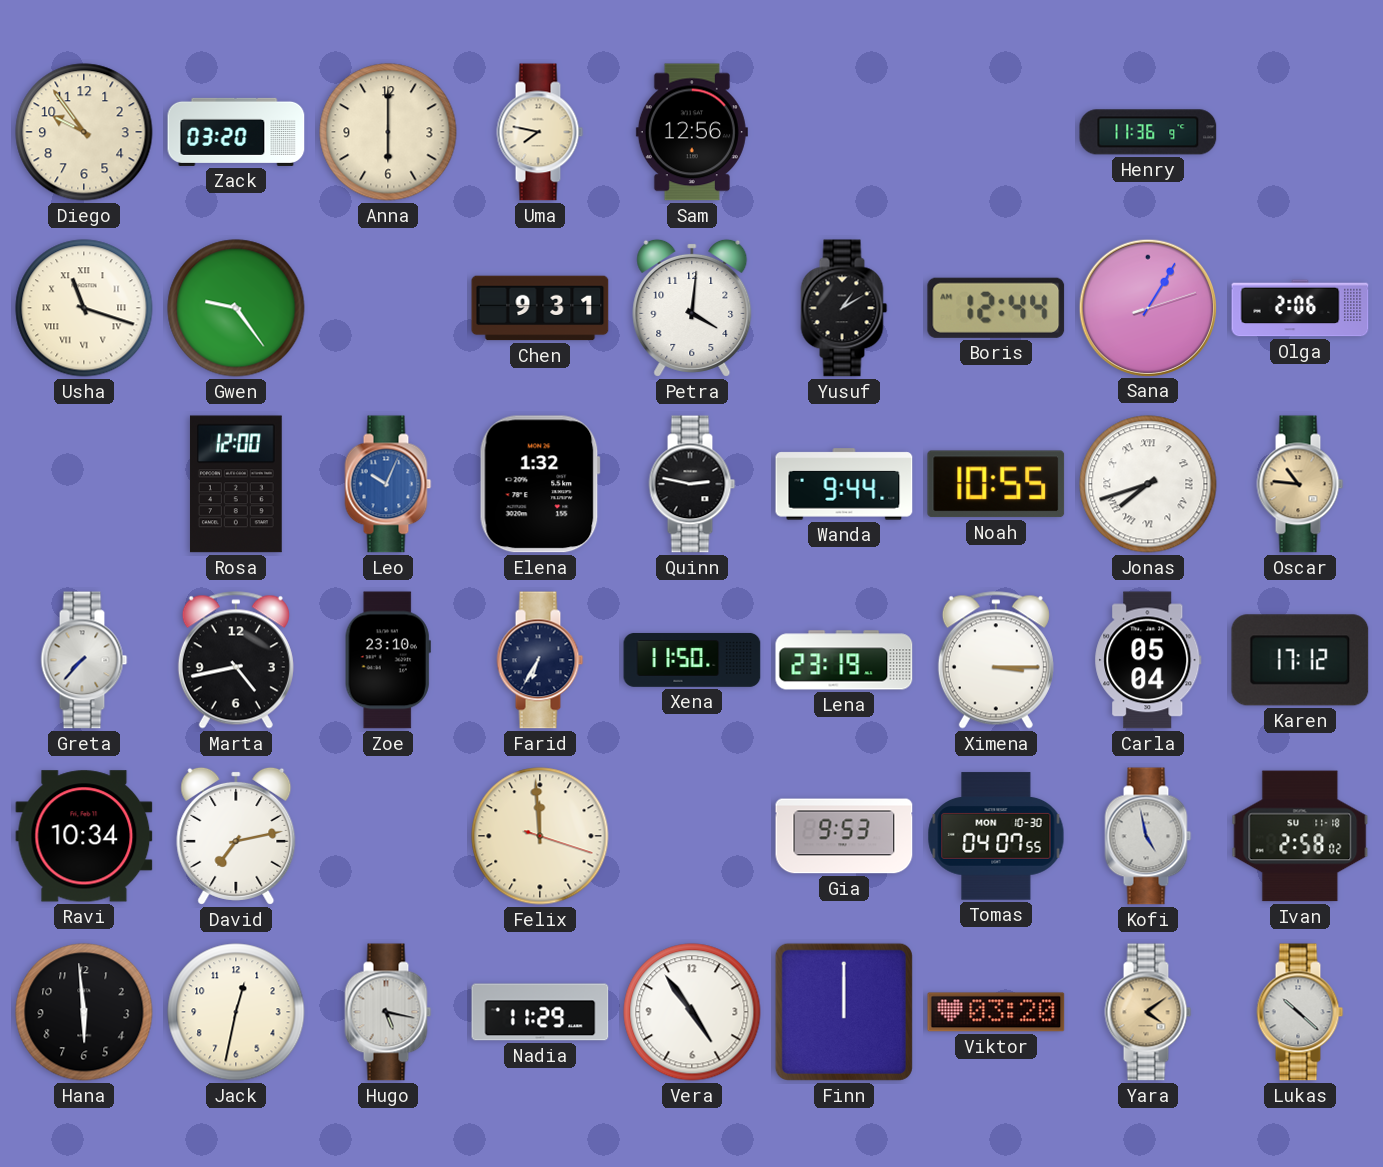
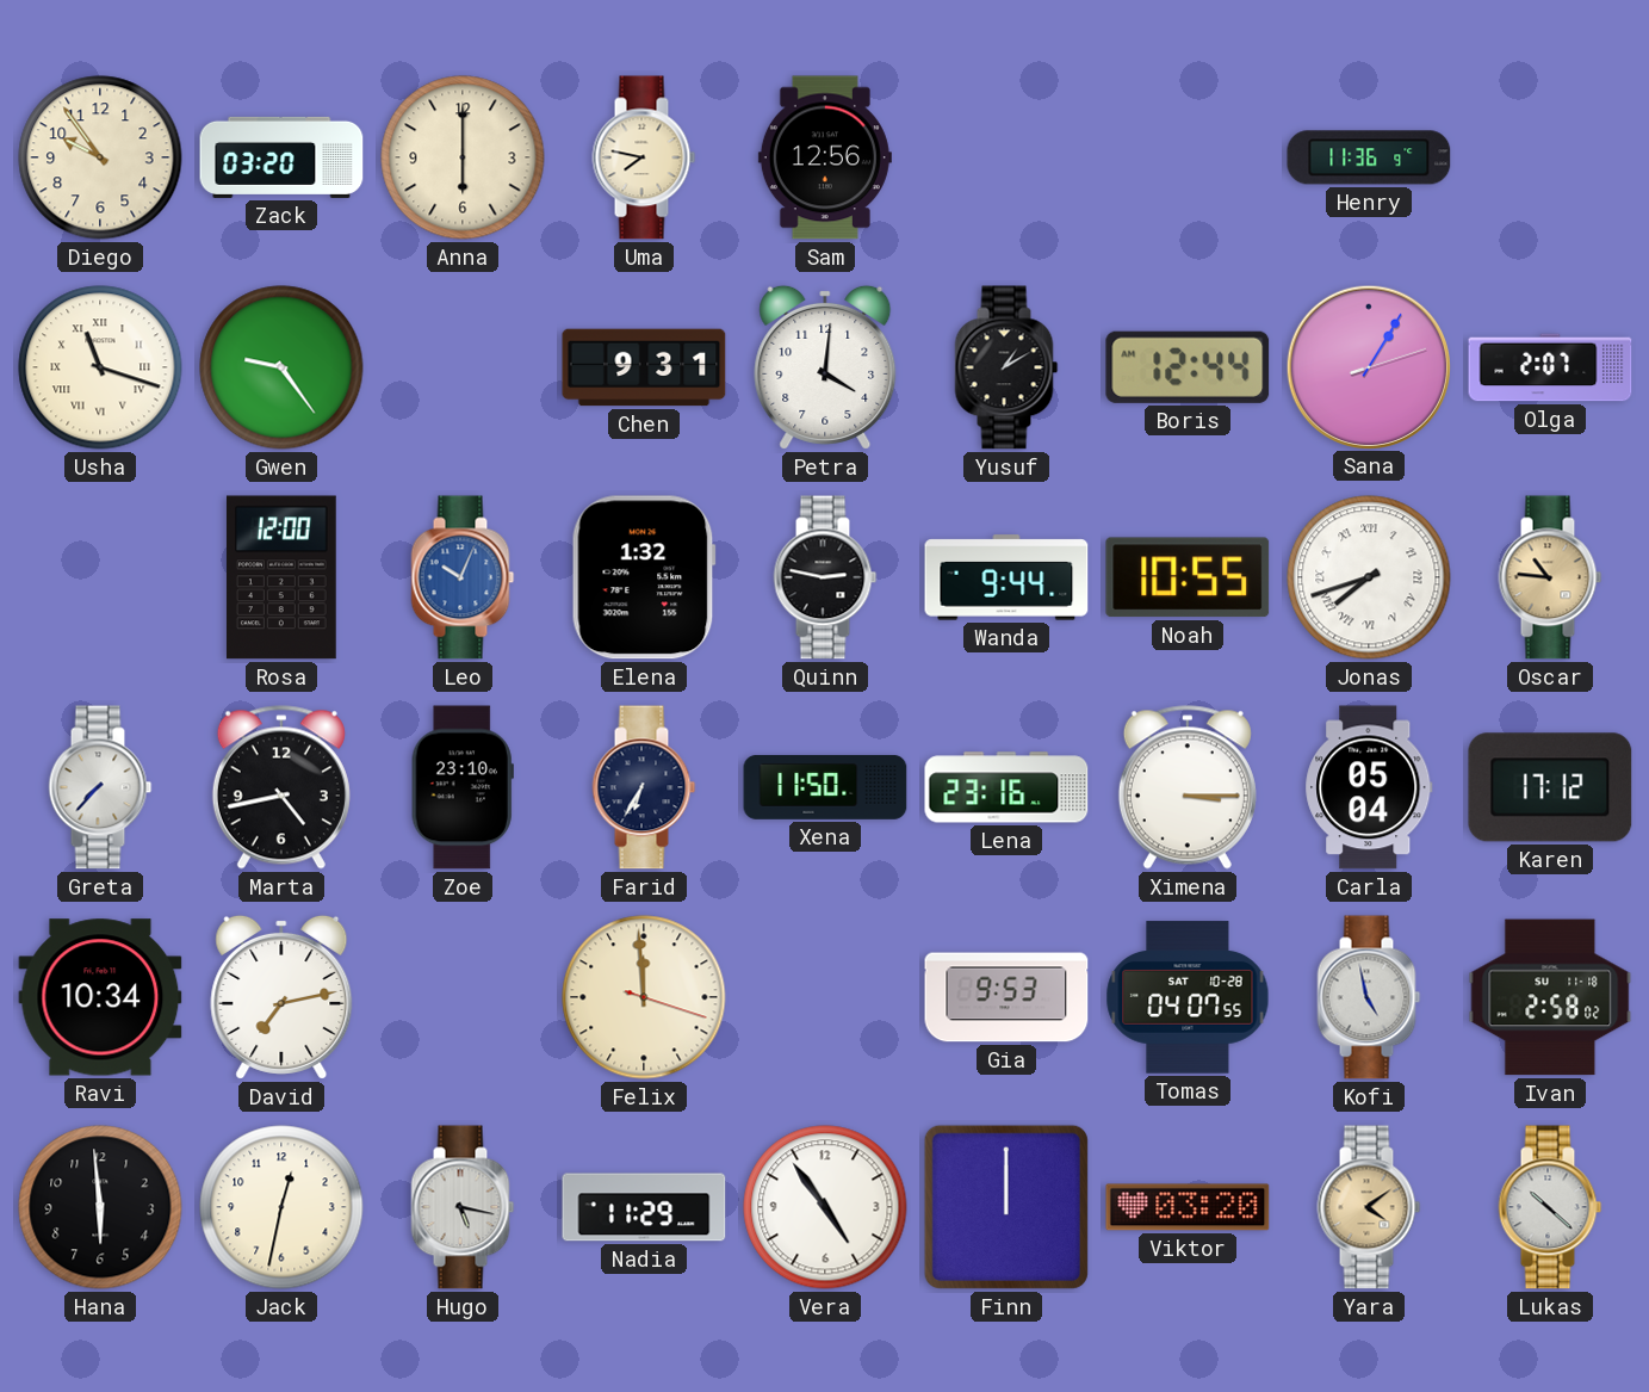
Olga: 2:06 -> 2:07
Lena: 23:19 -> 23:16
Tomas date: MON 10-30 -> SAT 10-28
